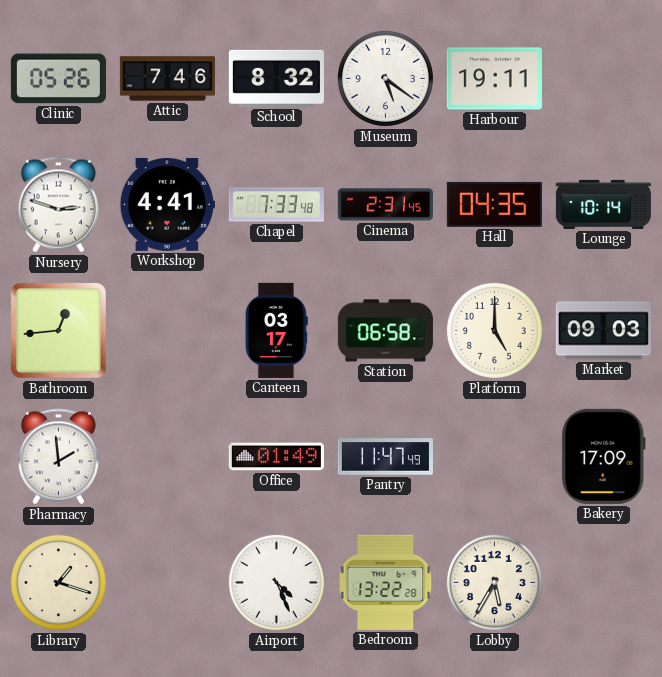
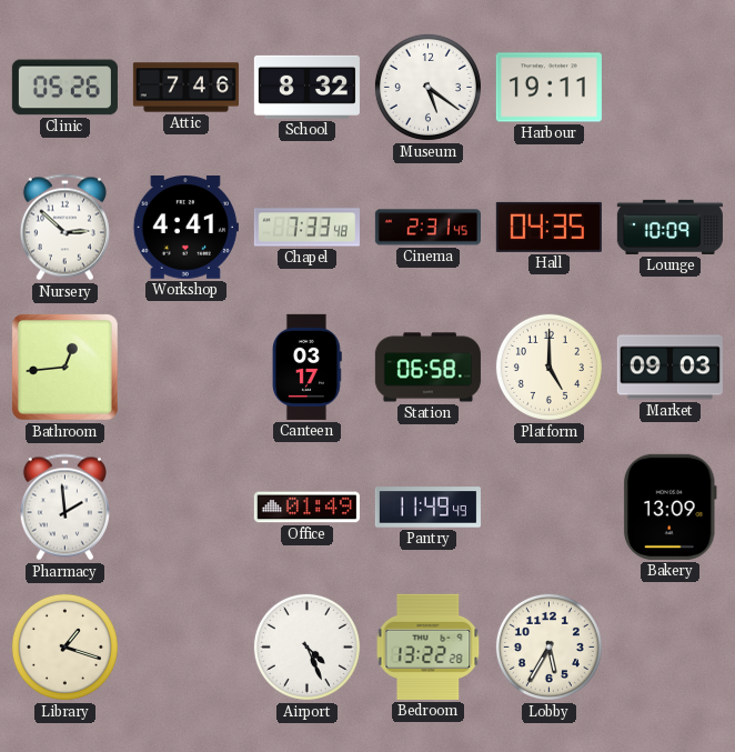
Nursery: 2:48 -> 2:52
Lounge: 10:14 -> 10:09
Pantry: 11:47 -> 11:49
Bakery: 17:09 -> 13:09
